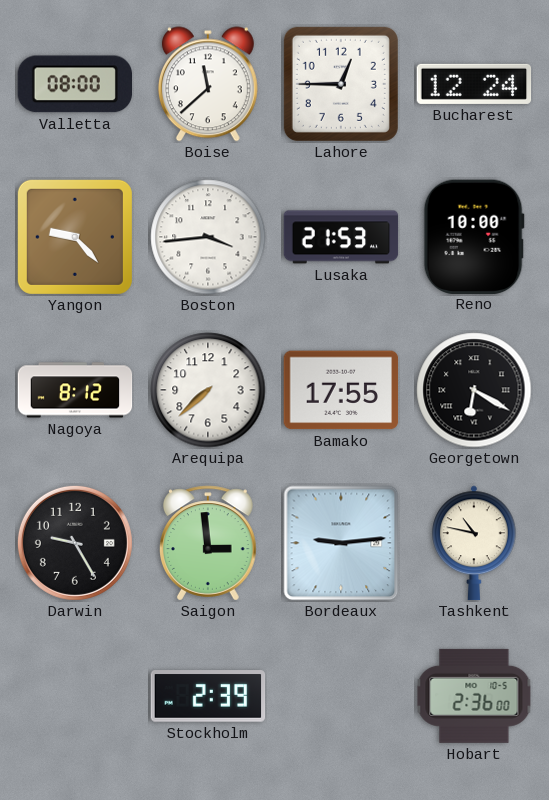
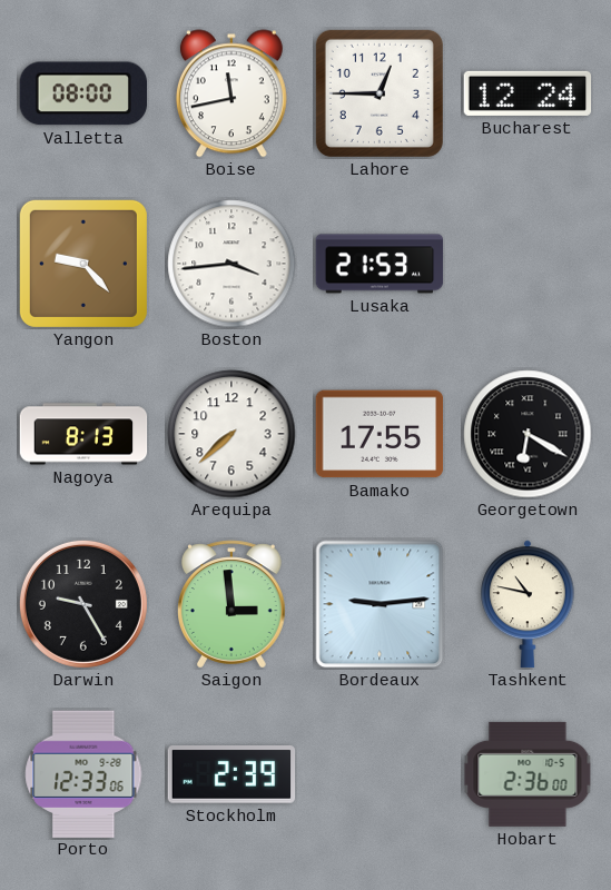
Boise: 11:38 -> 11:43
Reno: 10:00 -> none
Nagoya: 8:12 -> 8:13
Porto: none -> 12:33
